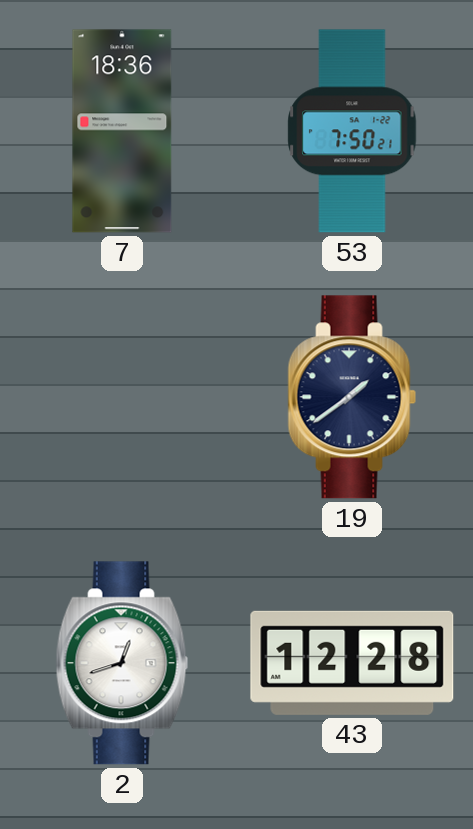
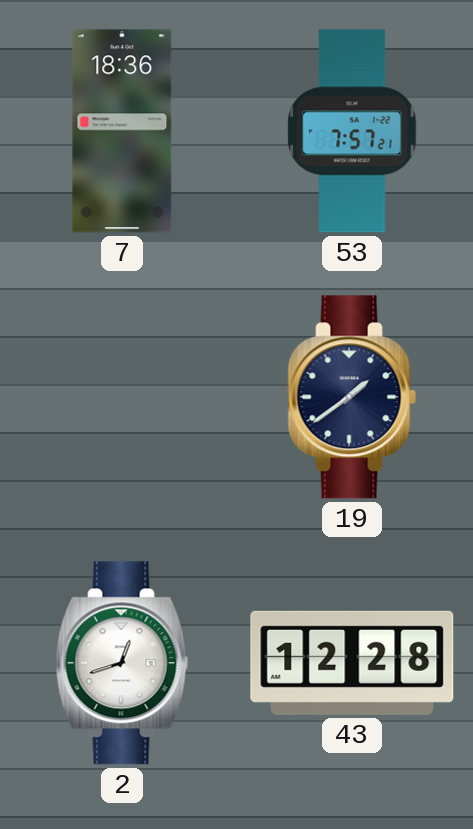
53: 7:50 -> 7:57
